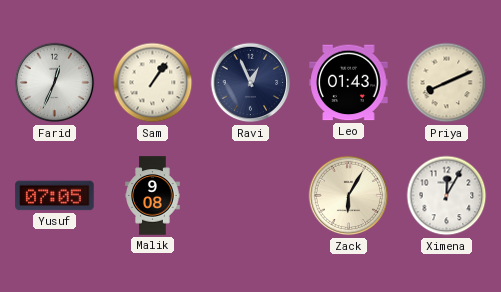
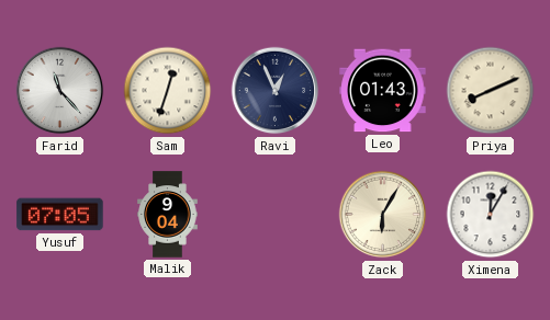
Farid: 12:34 -> 11:23
Sam: 1:06 -> 12:33
Malik: 9:08 -> 9:04
